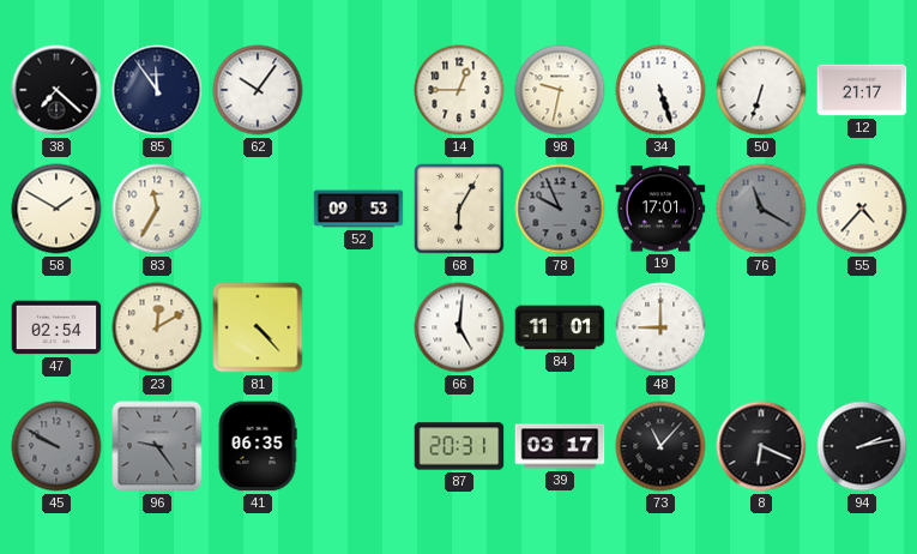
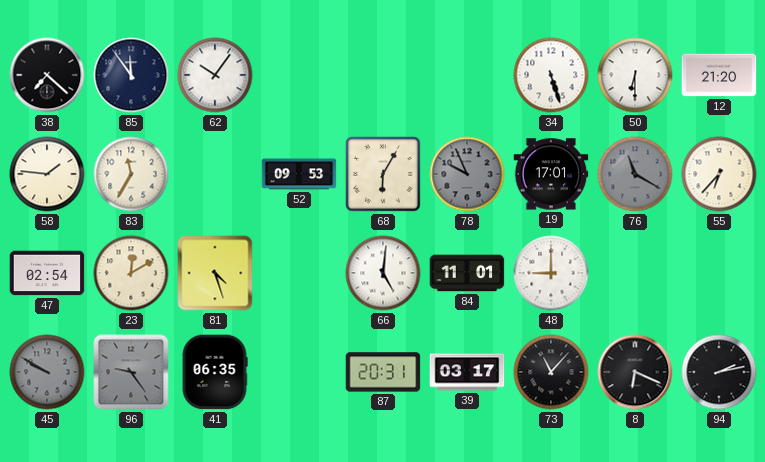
14: 12:45 -> none
98: 9:32 -> none
50: 6:33 -> 6:30
12: 21:17 -> 21:20
58: 1:50 -> 1:46
55: 4:37 -> 6:37
81: 4:23 -> 4:27
